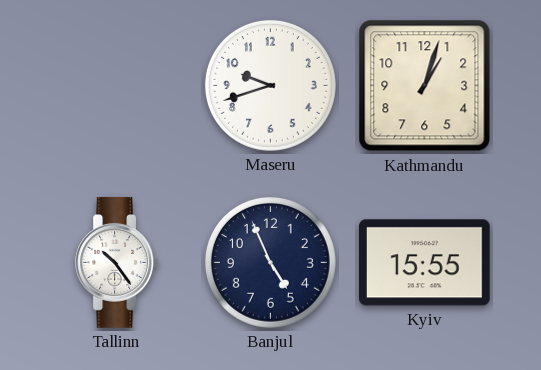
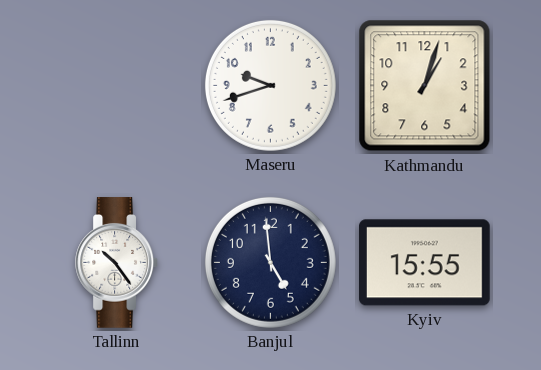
Banjul: 4:56 -> 4:59
